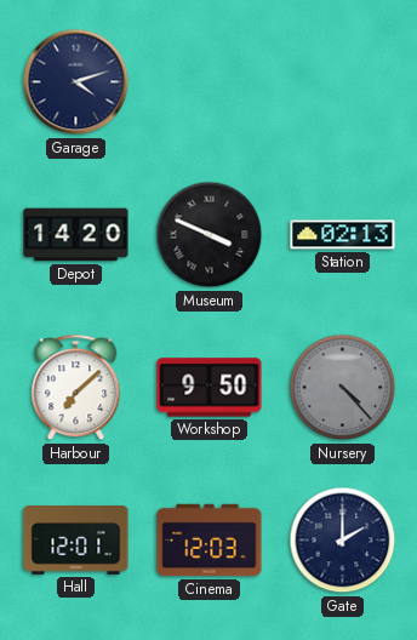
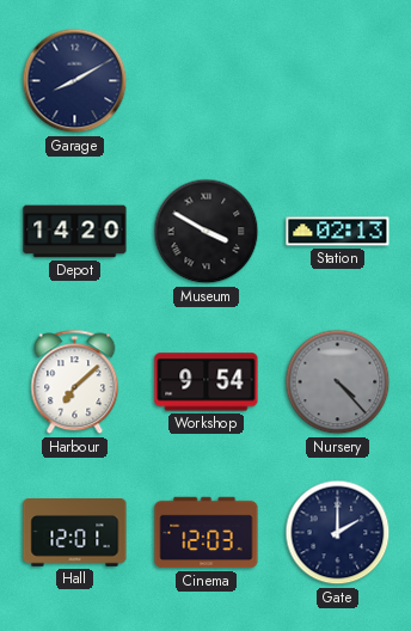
Garage: 4:12 -> 8:10
Museum: 3:49 -> 3:50
Workshop: 9:50 -> 9:54
